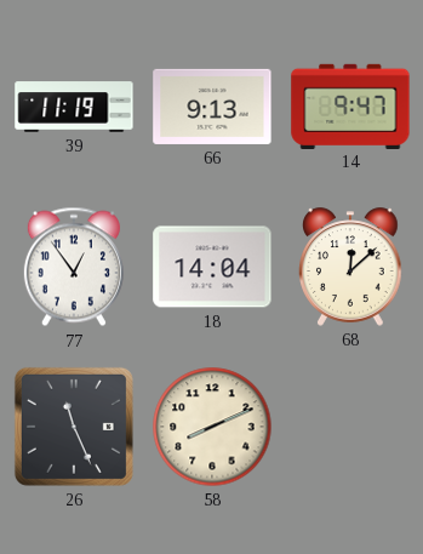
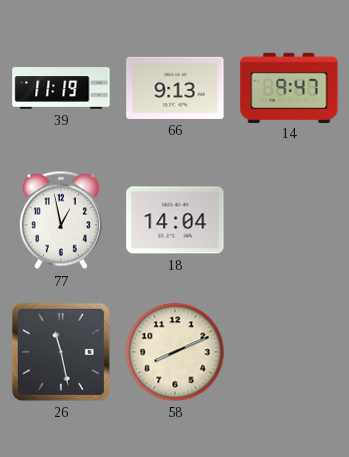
77: 12:54 -> 12:58
68: 12:08 -> none
26: 11:26 -> 11:28
